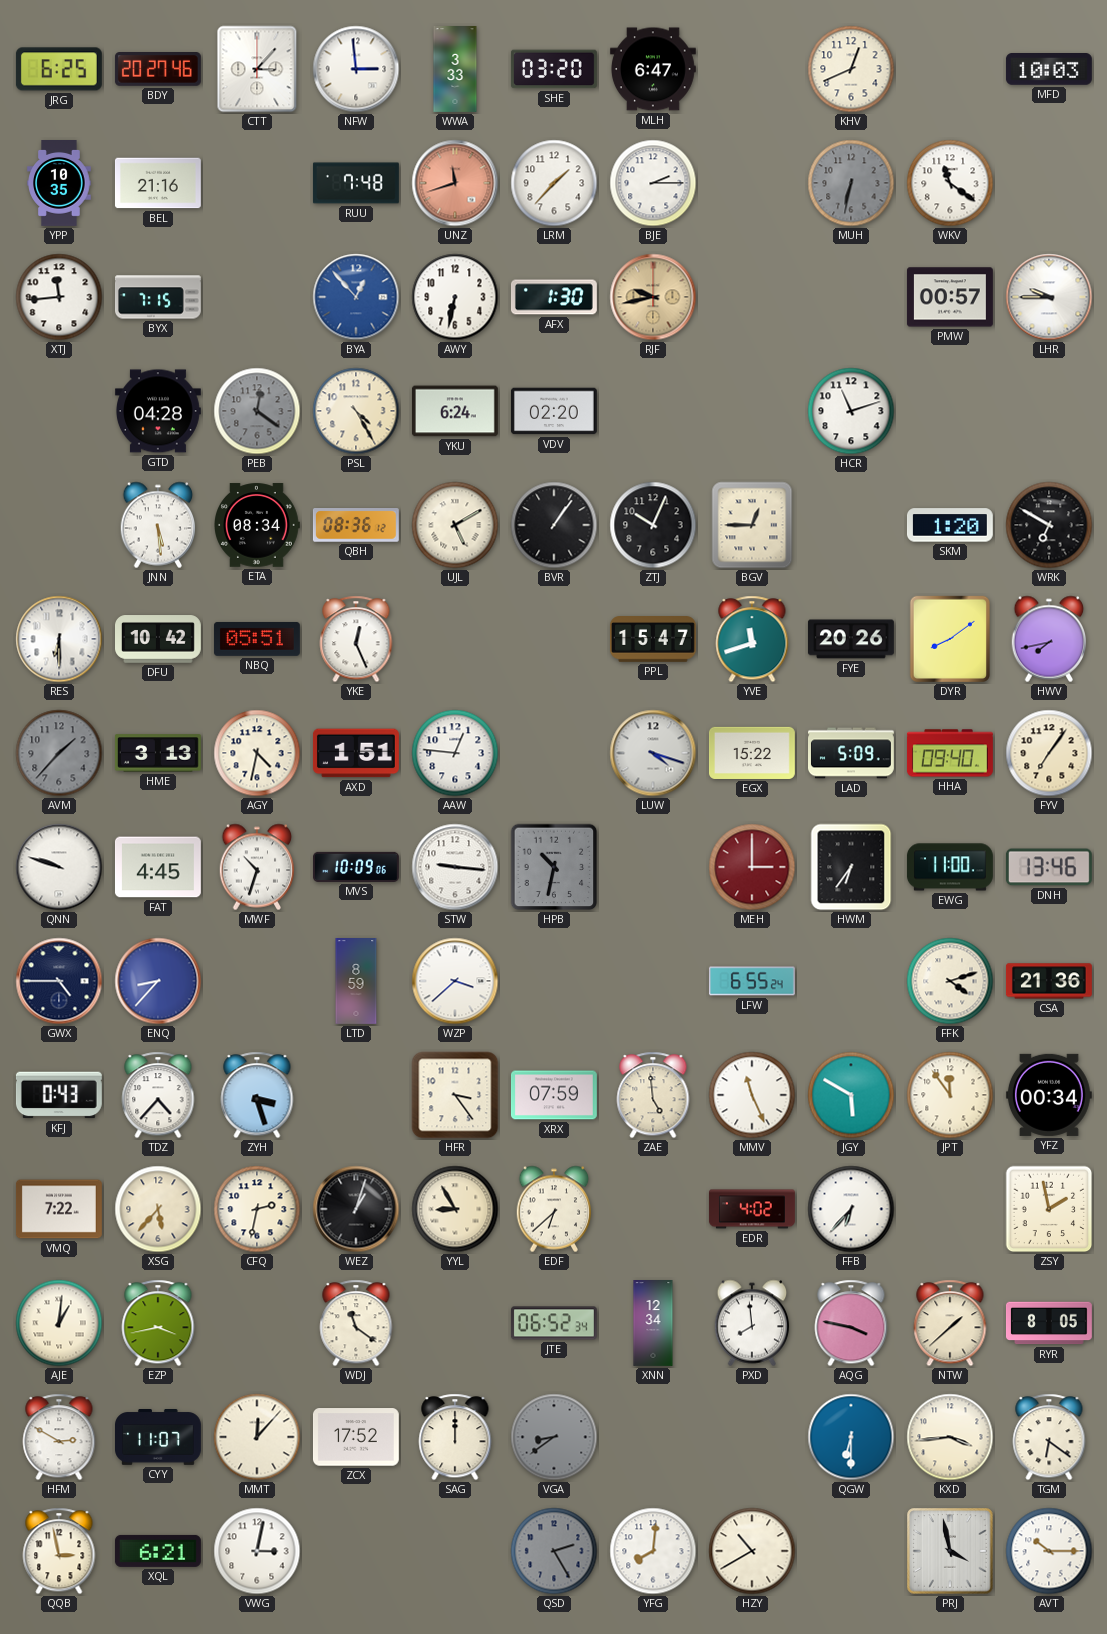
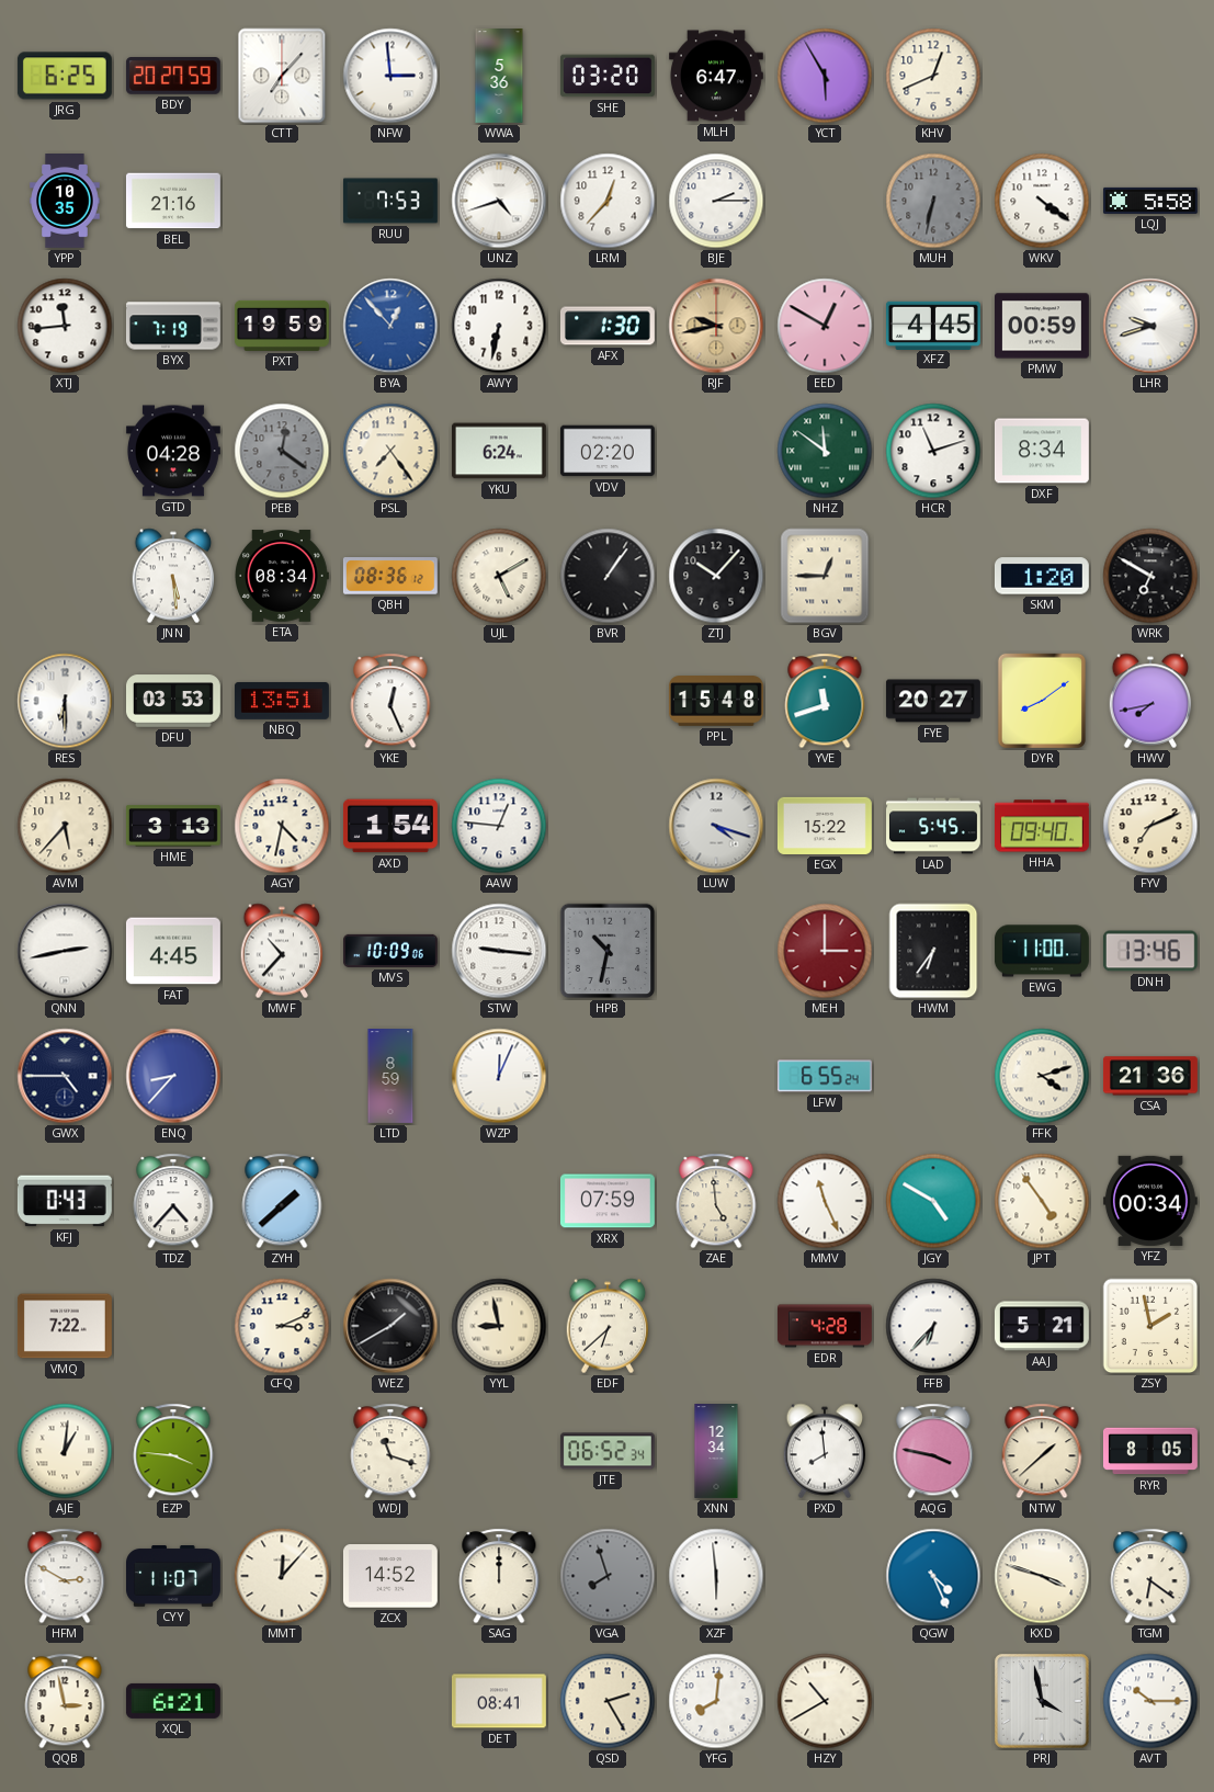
BDY: 20:27:46 -> 20:27:59
CTT: 3:07 -> 7:07
WWA: 3:33 -> 5:36
YCT: none -> 5:55
MFD: 10:03 -> none
RUU: 7:48 -> 7:53
UNZ: 11:42 -> 4:42
UNZ dial: salmon -> white
LRM: 1:37 -> 12:37
WKV: 11:21 -> 4:21
LQJ: none -> 5:58
BYX: 7:15 -> 7:19
PXT: none -> 19:59
EED: none -> 12:50
XFZ: none -> 4:45
PMW: 00:57 -> 00:59
LHR: 9:45 -> 9:42
PSL: 4:25 -> 7:24
NHZ: none -> 11:51
DXF: none -> 8:34
ZTJ: 10:04 -> 10:07
DFU: 10:42 -> 03:53
NBQ: 05:51 -> 13:51
PPL: 15:47 -> 15:48
FYE: 20:26 -> 20:27
AVM: 1:37 -> 5:37
AVM dial: grey -> cream
AXD: 1:51 -> 1:54
LAD: 5:09 -> 5:45
FYV: 7:06 -> 7:11
QNN: 9:48 -> 2:43
MWF: 10:33 -> 10:37
WZP: 3:38 -> 12:04
ZYH: 3:27 -> 1:38
HFR: 3:24 -> none
JGY: 5:50 -> 4:50
JPT: 11:54 -> 4:54
XSG: 5:37 -> none
CFQ: 2:32 -> 3:11
WEZ: 1:03 -> 1:40
YYL: 8:55 -> 8:58
EDR: 4:02 -> 4:28
AAJ: none -> 5:21
EZP: 3:43 -> 3:46
WDJ: 11:21 -> 11:18
ZCX: 17:52 -> 14:52
VGA: 8:39 -> 7:57
XZF: none -> 5:59
QGW: 6:30 -> 4:26
KXD: 3:44 -> 3:48
VWG: 3:02 -> none
DET: none -> 08:41
QSD dial: grey -> cream
